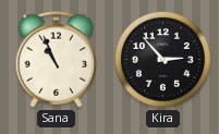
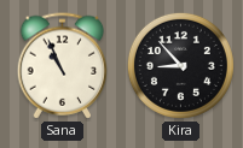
Kira: 2:53 -> 8:53
